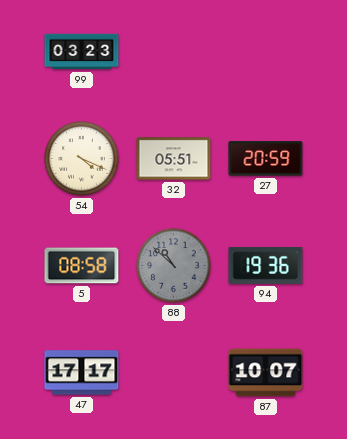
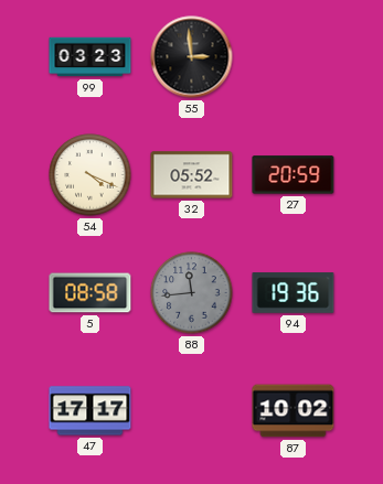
55: none -> 2:59
32: 05:51 -> 05:52
88: 10:52 -> 11:44
87: 10:07 -> 10:02
